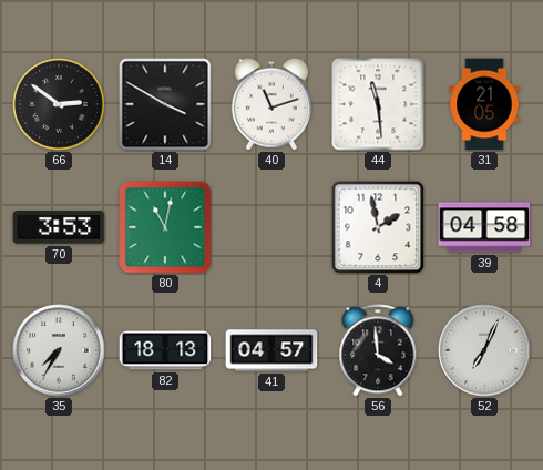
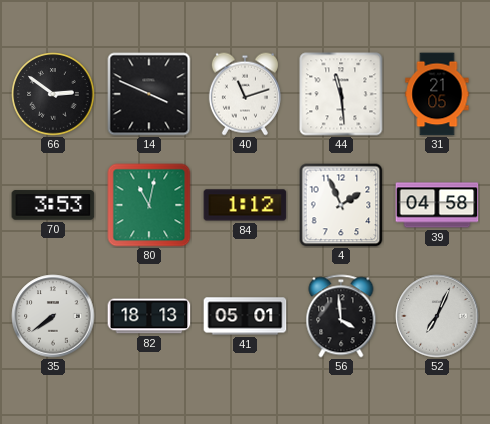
14: 3:50 -> 3:49
84: none -> 1:12
4: 1:58 -> 1:56
35: 7:35 -> 7:39
41: 04:57 -> 05:01
